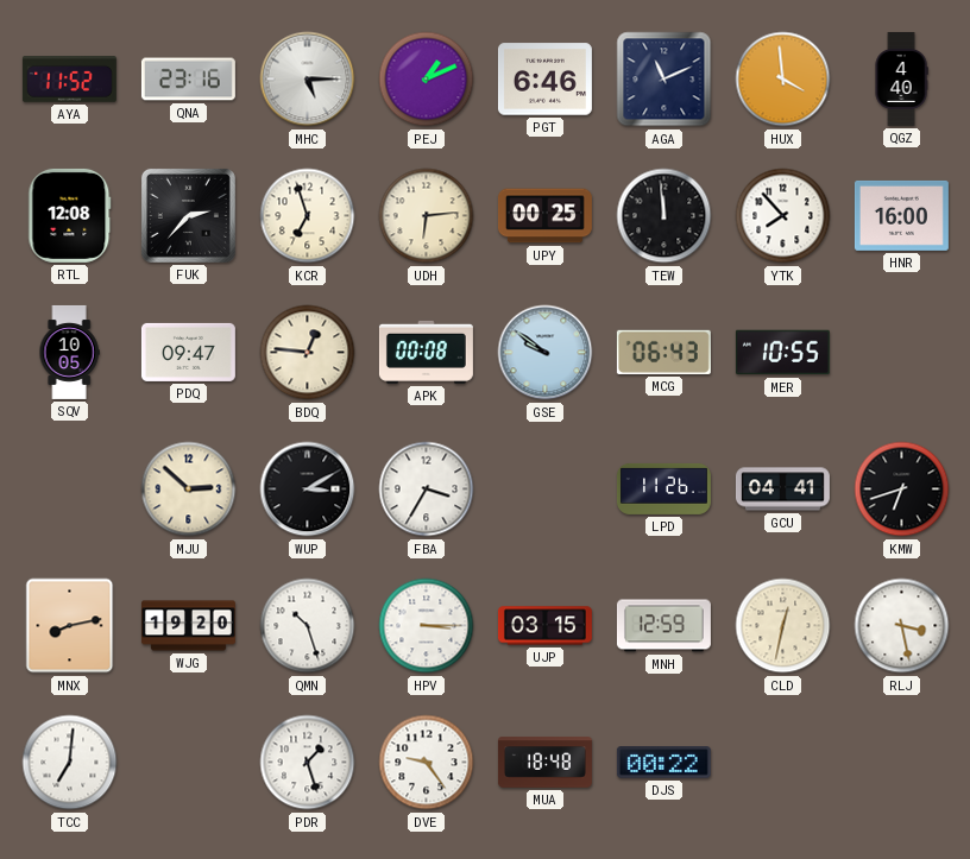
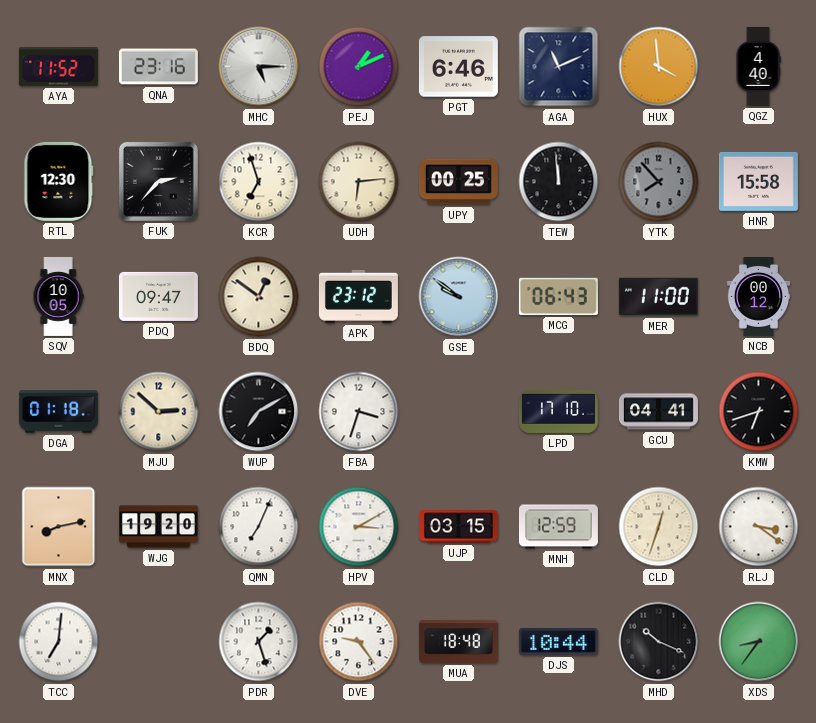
RTL: 12:08 -> 12:30
YTK dial: white -> grey
HNR: 16:00 -> 15:58
BDQ: 12:46 -> 12:51
APK: 00:08 -> 23:12
MER: 10:55 -> 11:00
NCB: none -> 00:12
DGA: none -> 01:18
WUP: 3:10 -> 7:10
FBA: 3:35 -> 3:33
LPD: 11:26 -> 17:10
QMN: 10:27 -> 7:04
HPV: 3:15 -> 3:10
CLD: 12:32 -> 12:33
RLJ: 3:28 -> 3:21
DJS: 00:22 -> 10:44
MHD: none -> 10:19
XDS: none -> 8:36
